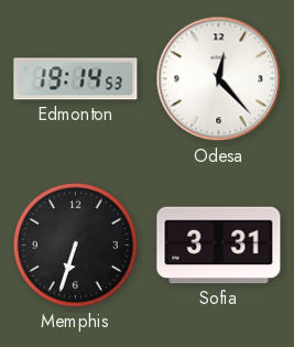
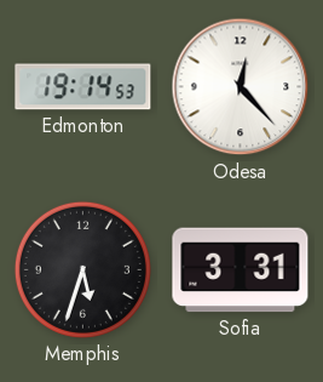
Memphis: 6:33 -> 5:33
